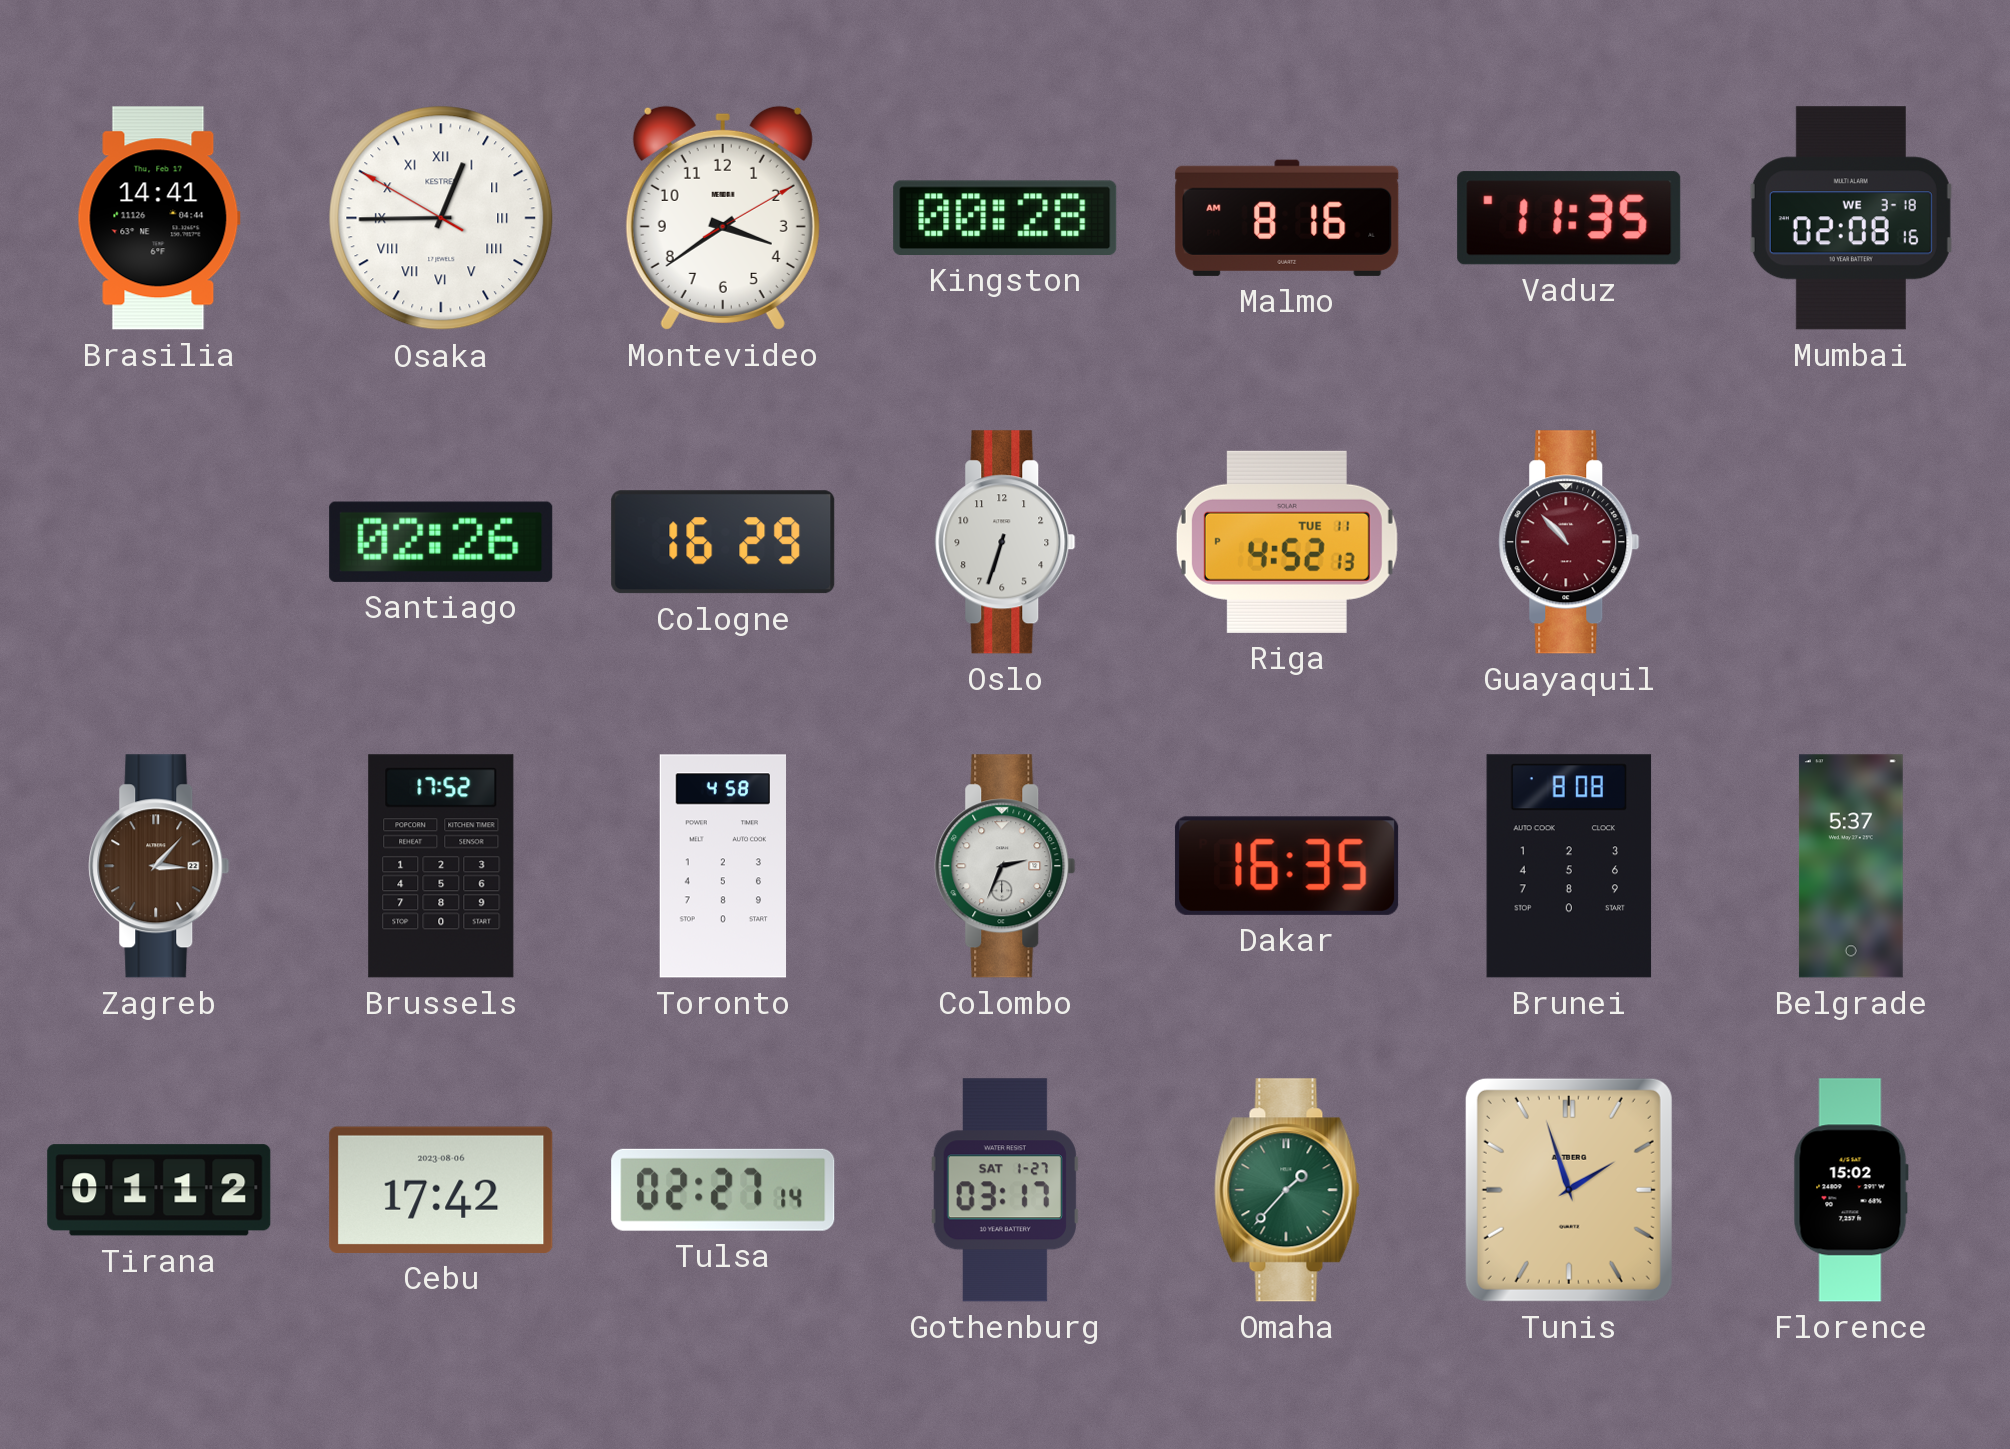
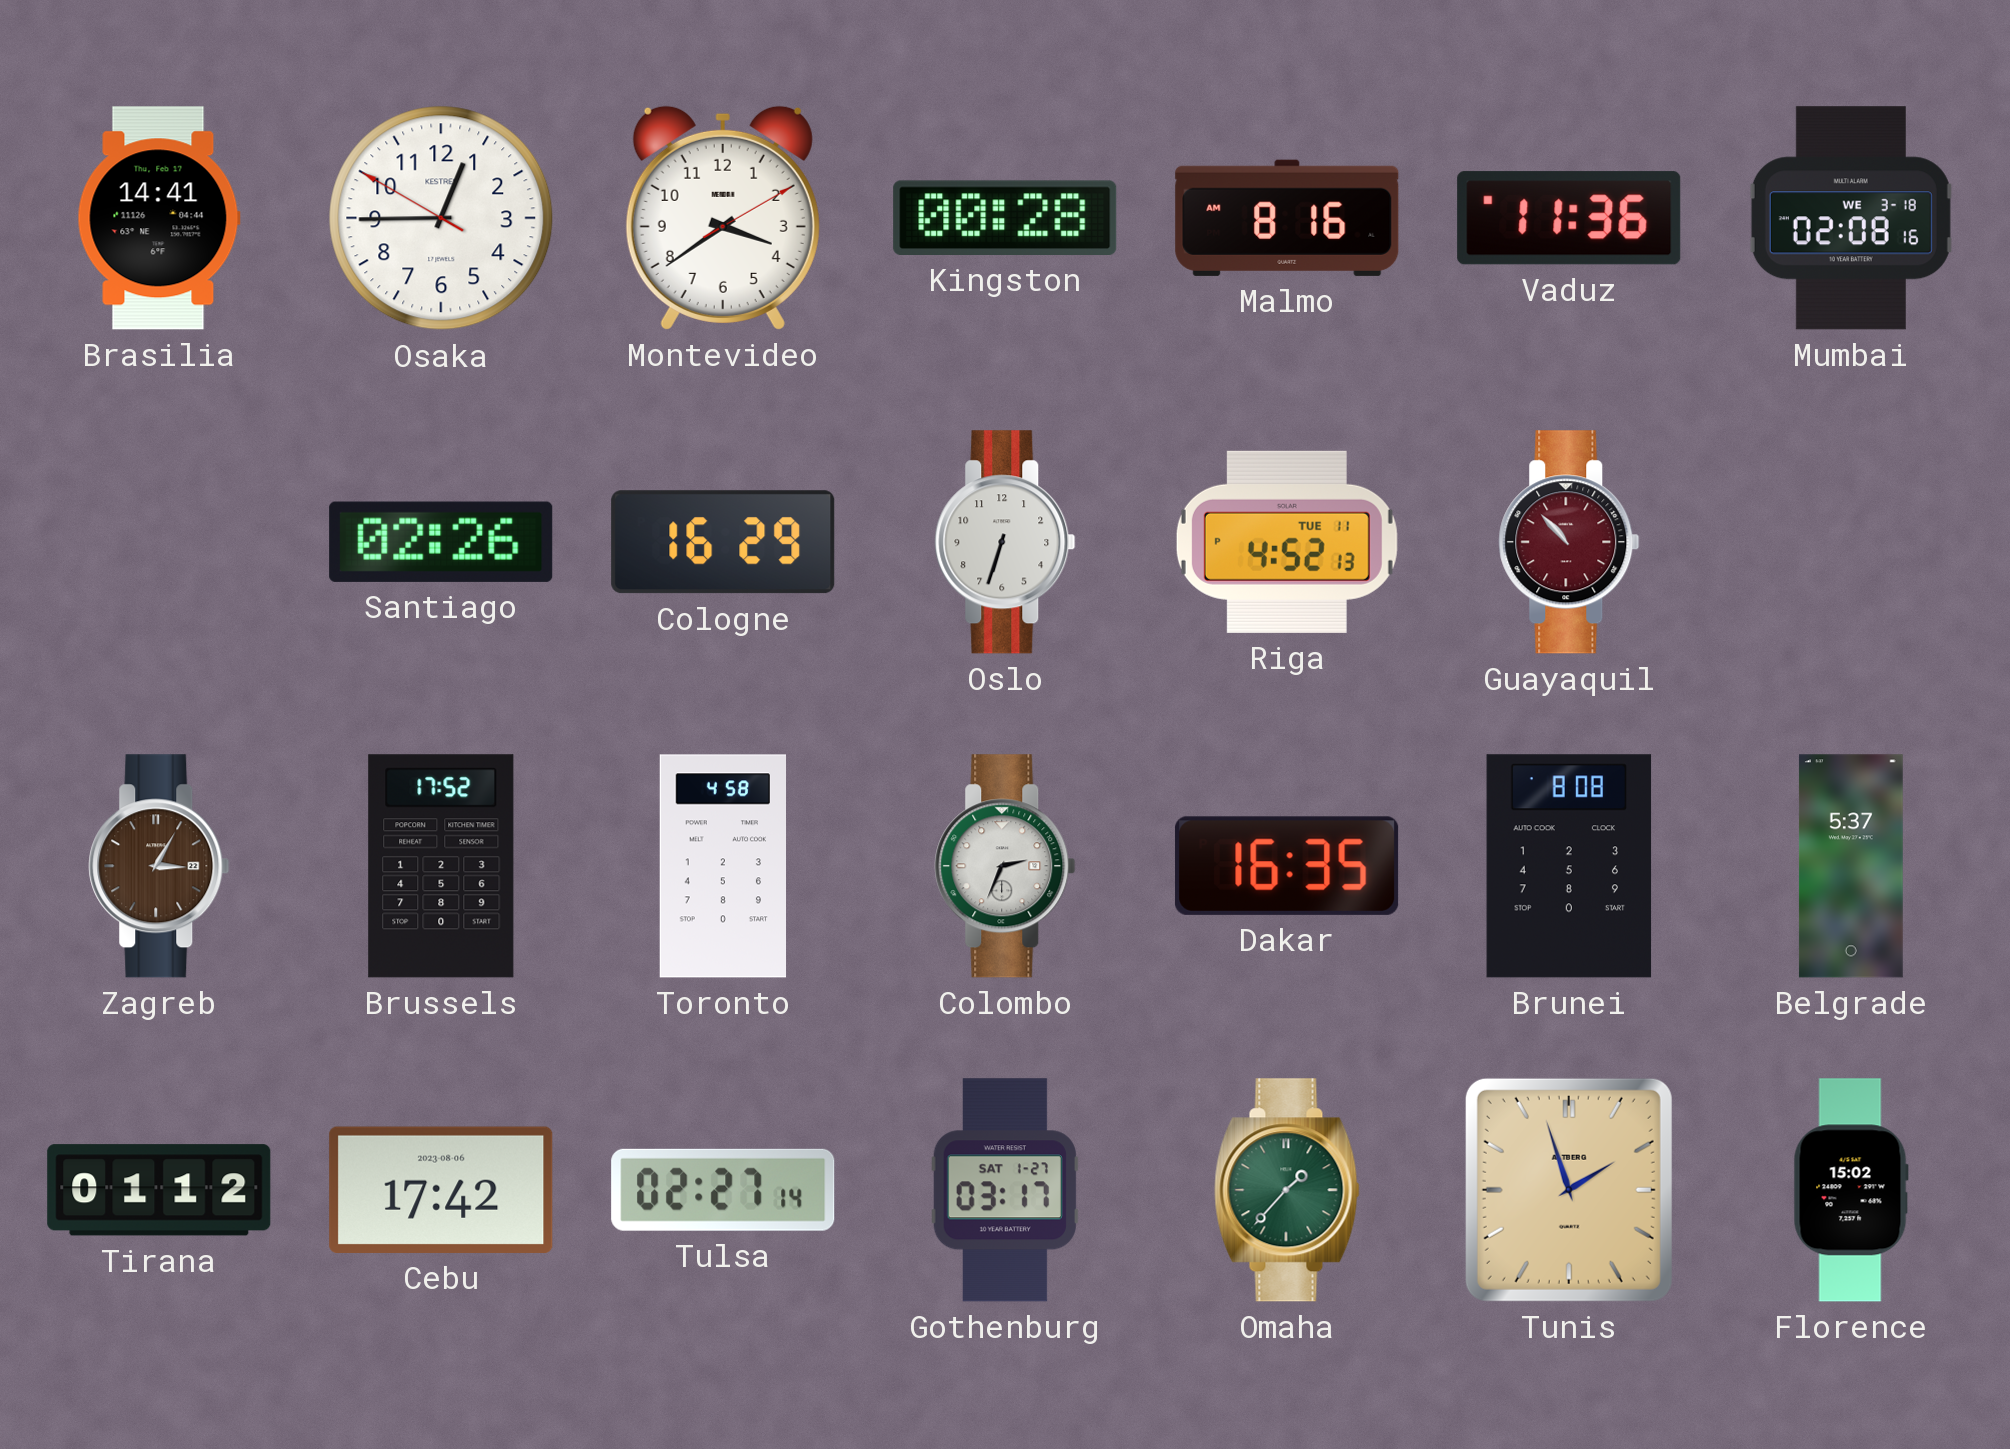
Osaka numerals: Roman -> Arabic
Vaduz: 11:35 -> 11:36
Zagreb: 3:07 -> 3:05
